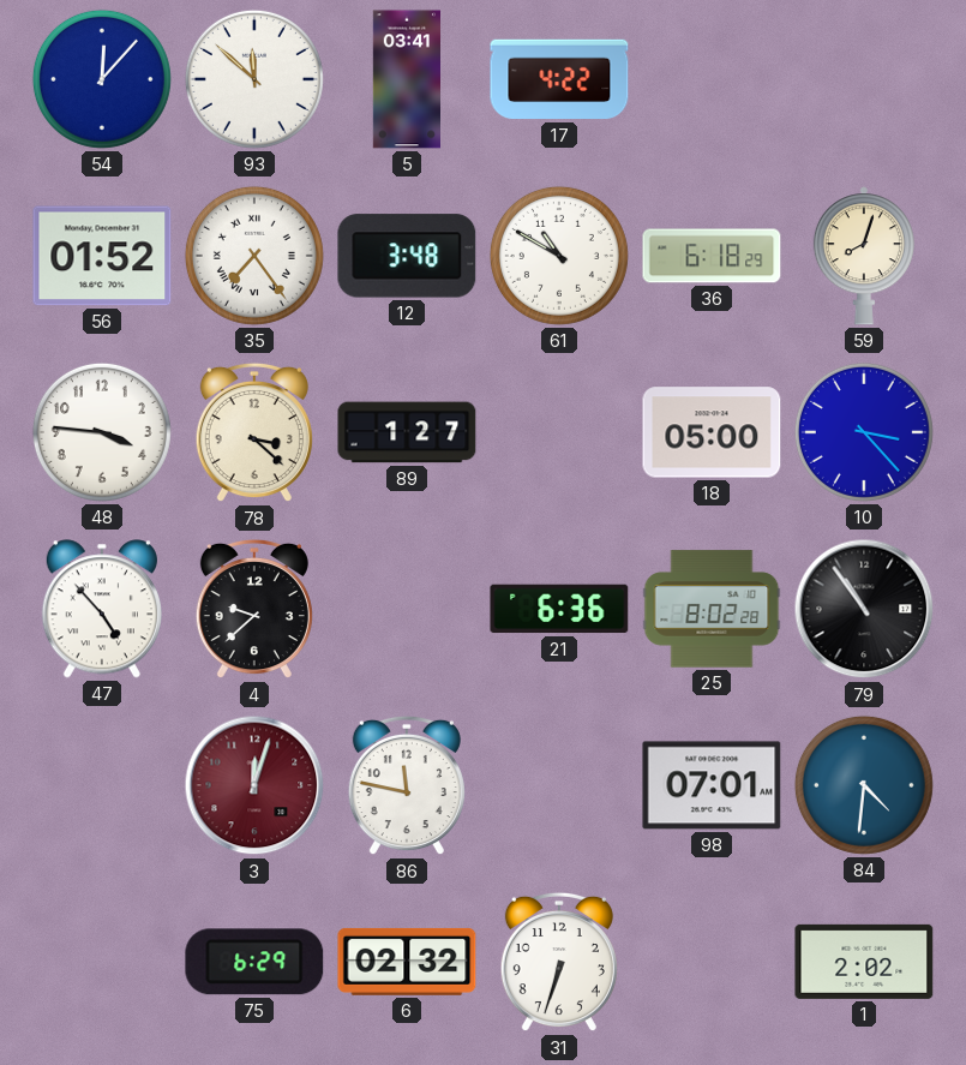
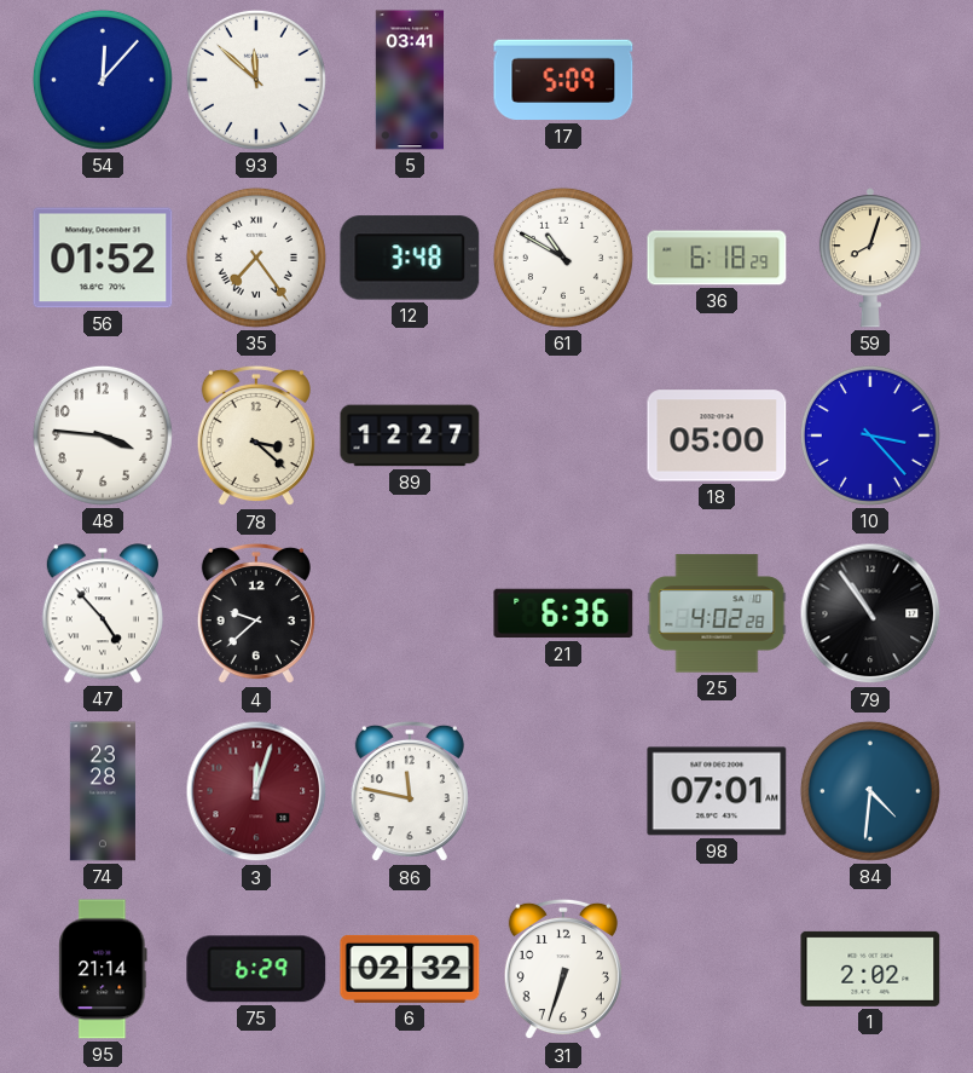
17: 4:22 -> 5:09
89: 1:27 -> 12:27
25: 8:02 -> 4:02
74: none -> 23:28
95: none -> 21:14
